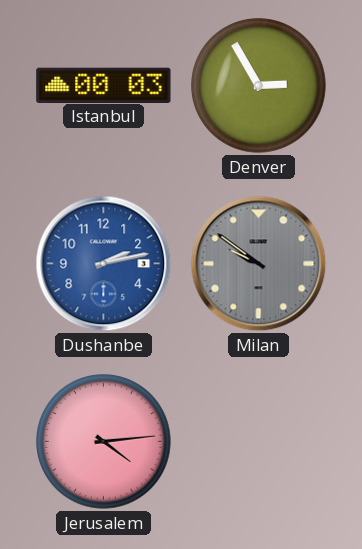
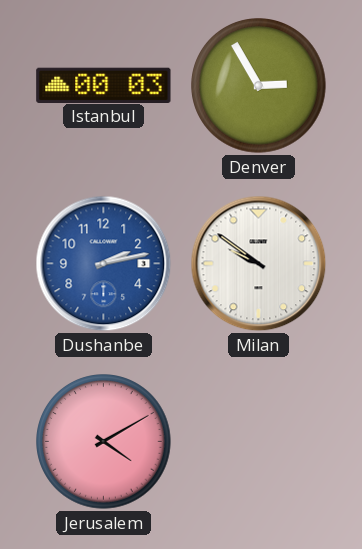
Milan dial: grey -> white
Jerusalem: 4:14 -> 4:10
